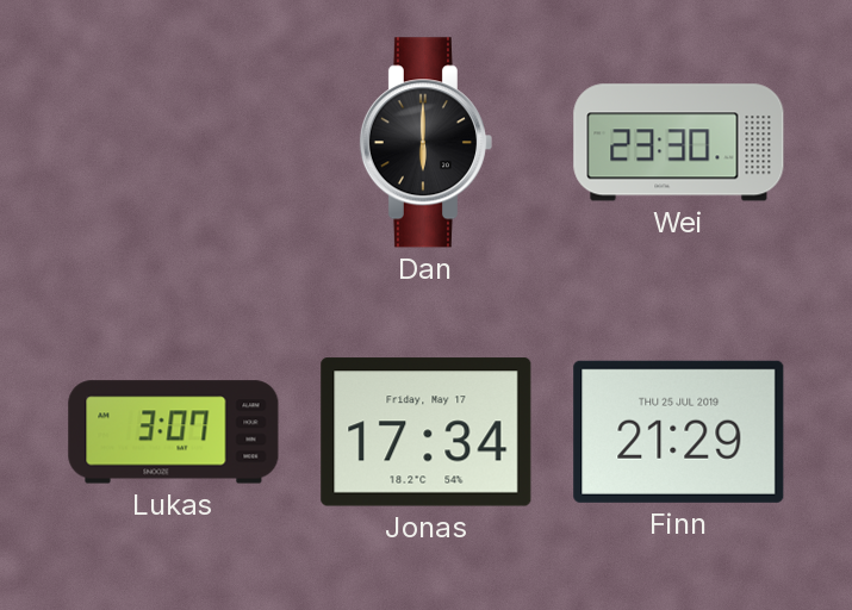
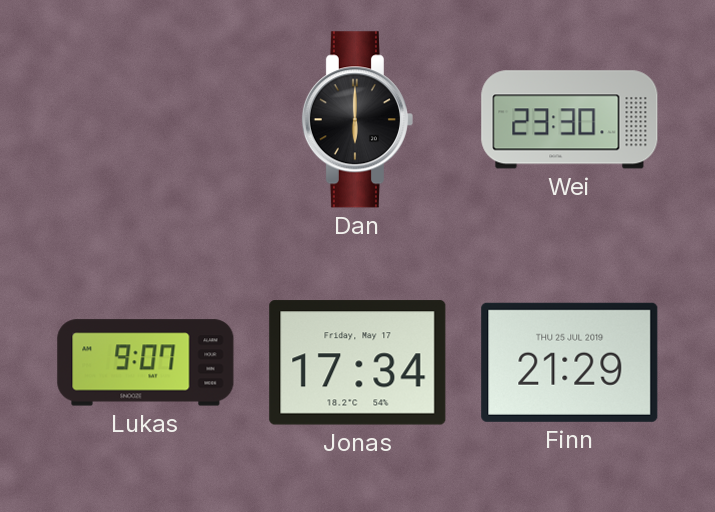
Lukas: 3:07 -> 9:07
